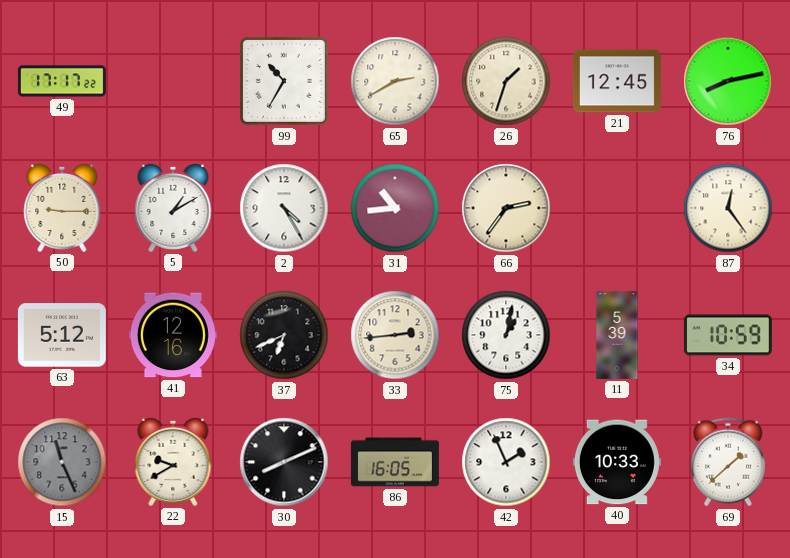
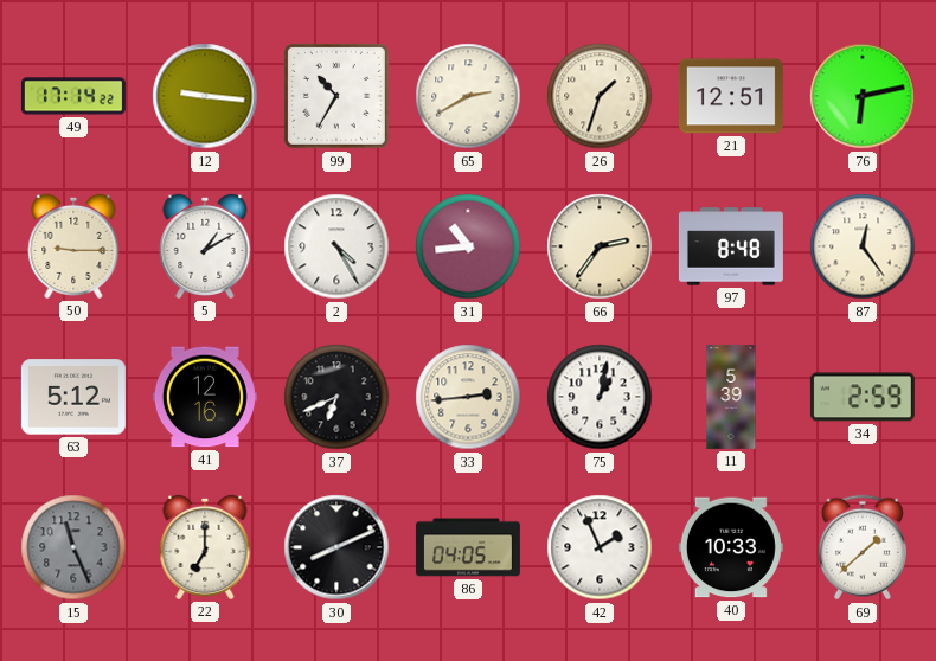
49: 17:17 -> 17:14
12: none -> 9:16
21: 12:45 -> 12:51
76: 8:13 -> 6:13
97: none -> 8:48
34: 10:59 -> 2:59
22: 9:40 -> 7:00
86: 16:05 -> 04:05
